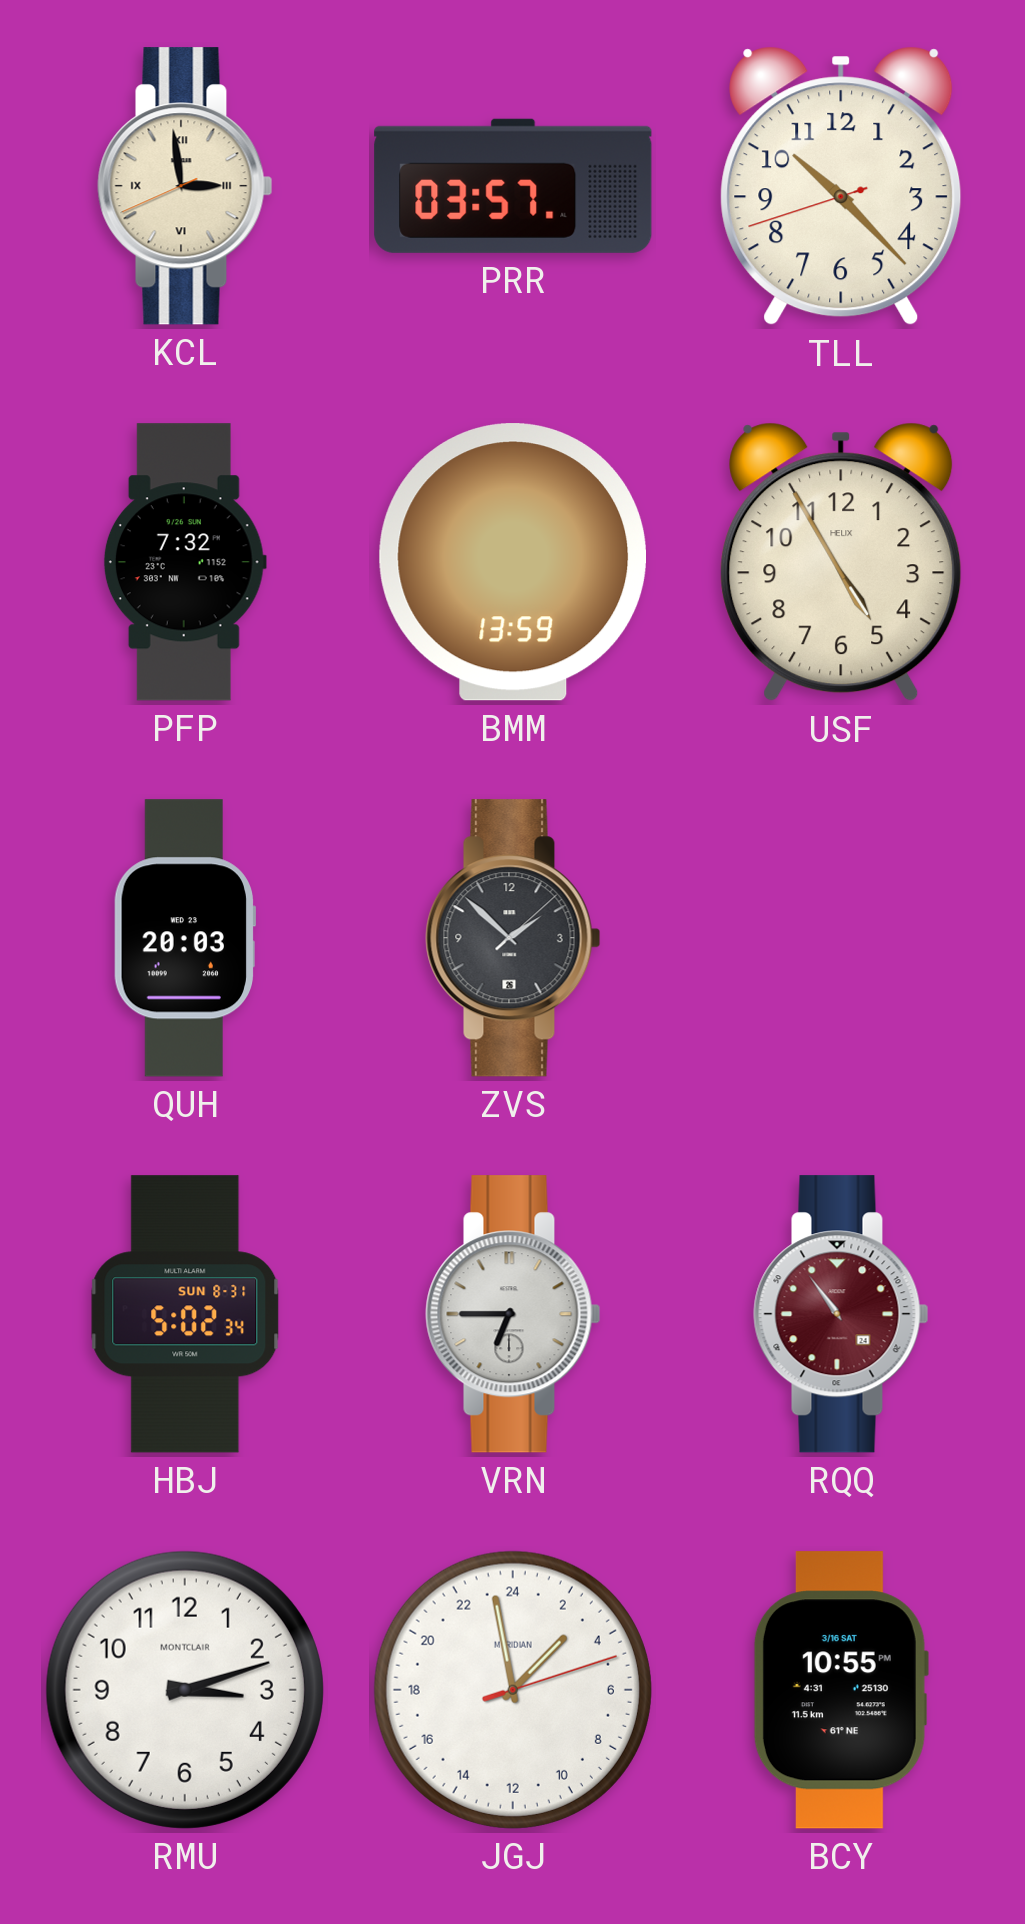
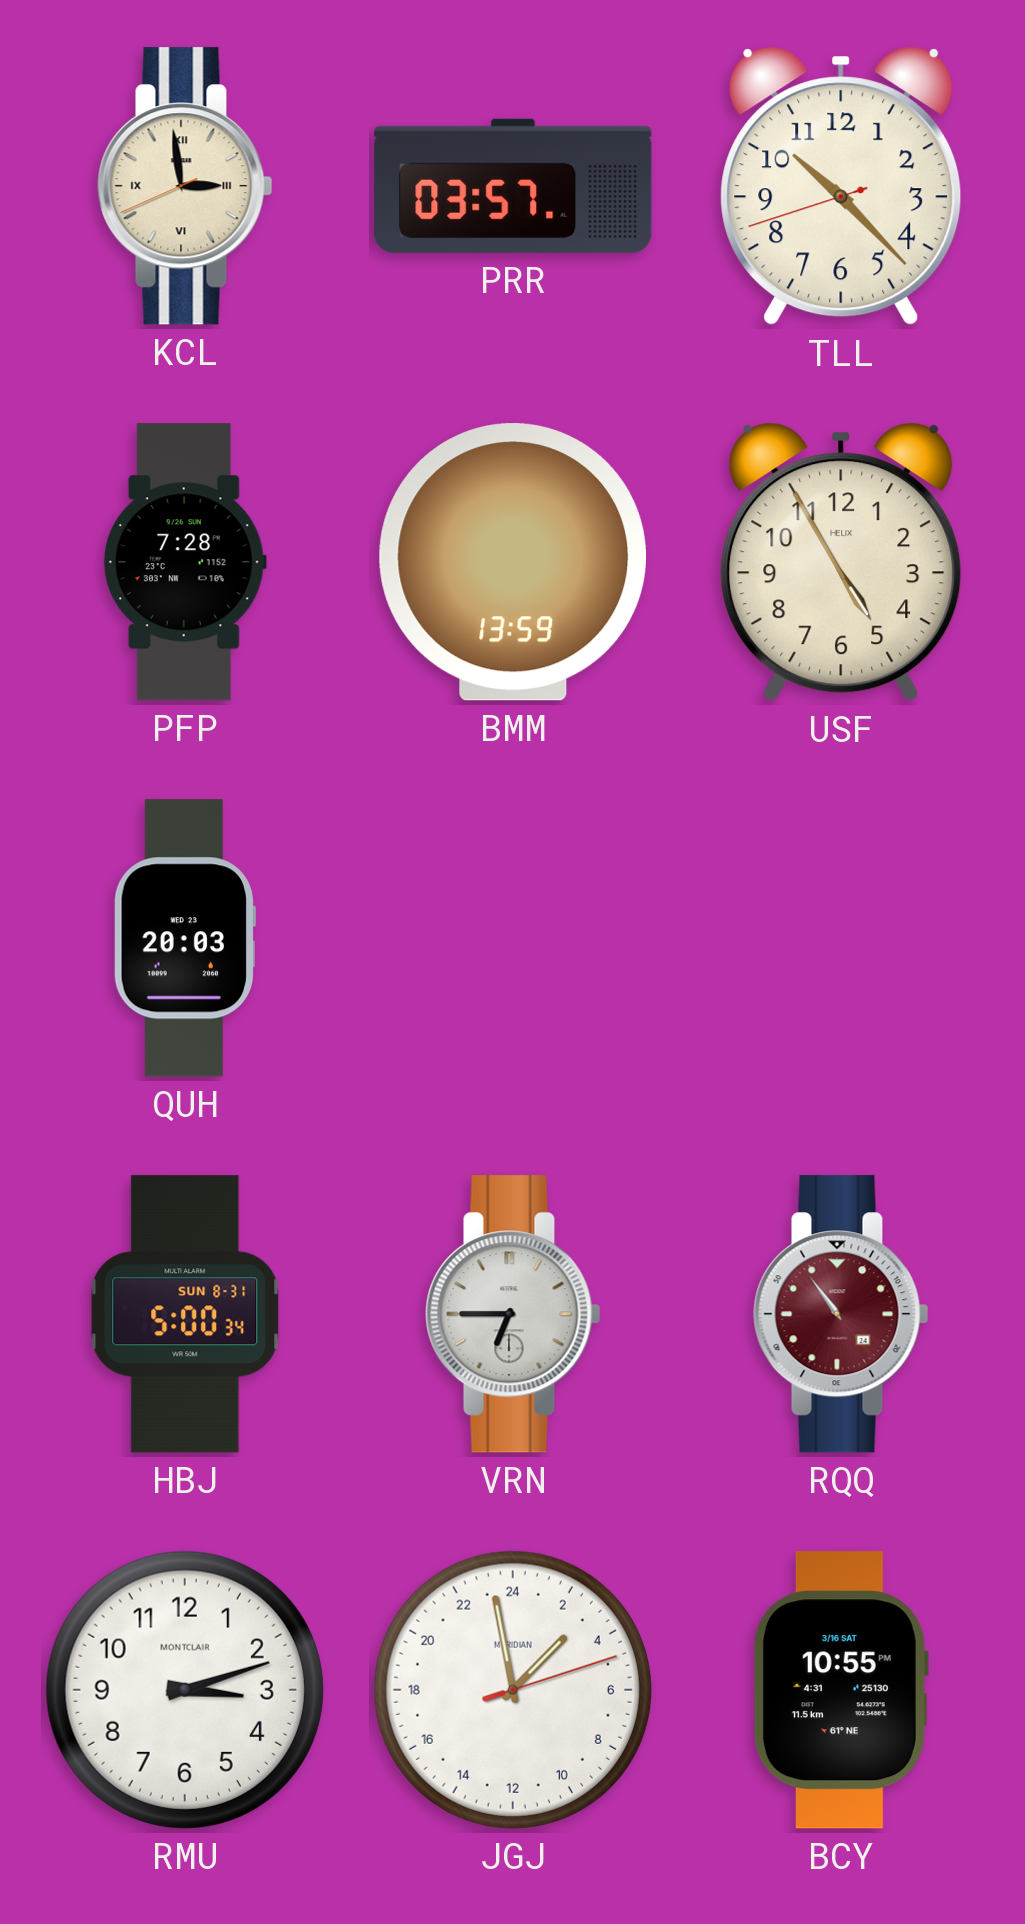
PFP: 7:32 -> 7:28
ZVS: 1:52 -> none
HBJ: 5:02 -> 5:00
